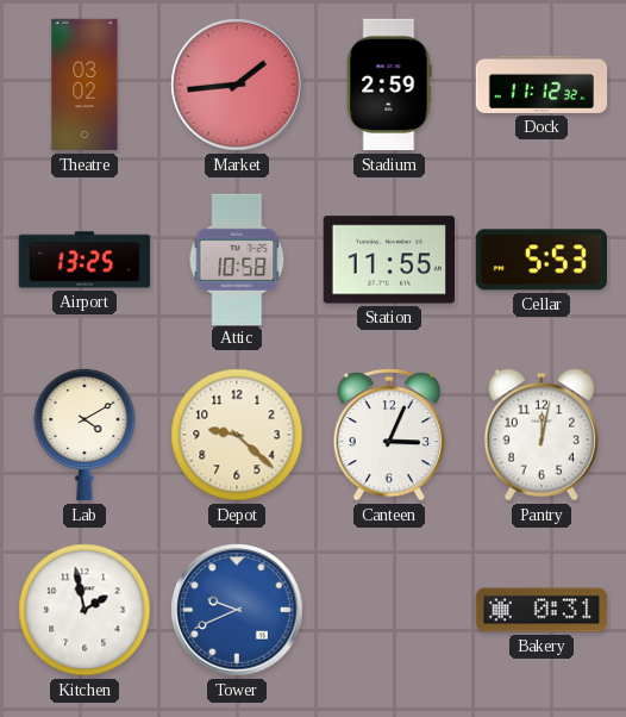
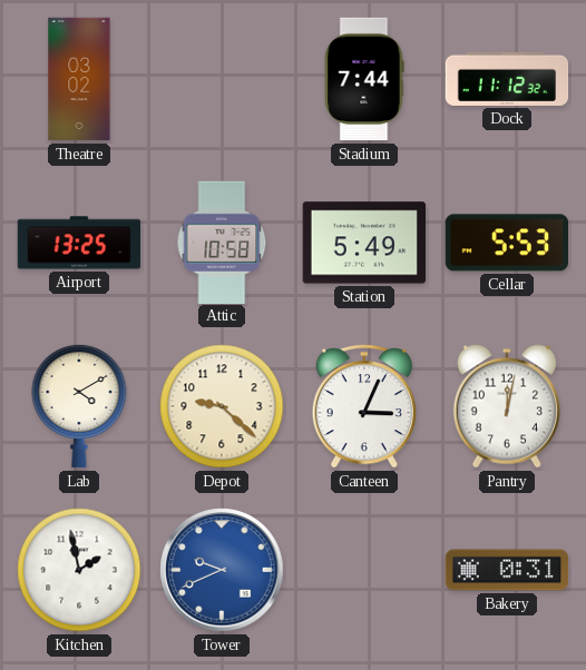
Market: 1:44 -> none
Stadium: 2:59 -> 7:44
Station: 11:55 -> 5:49
